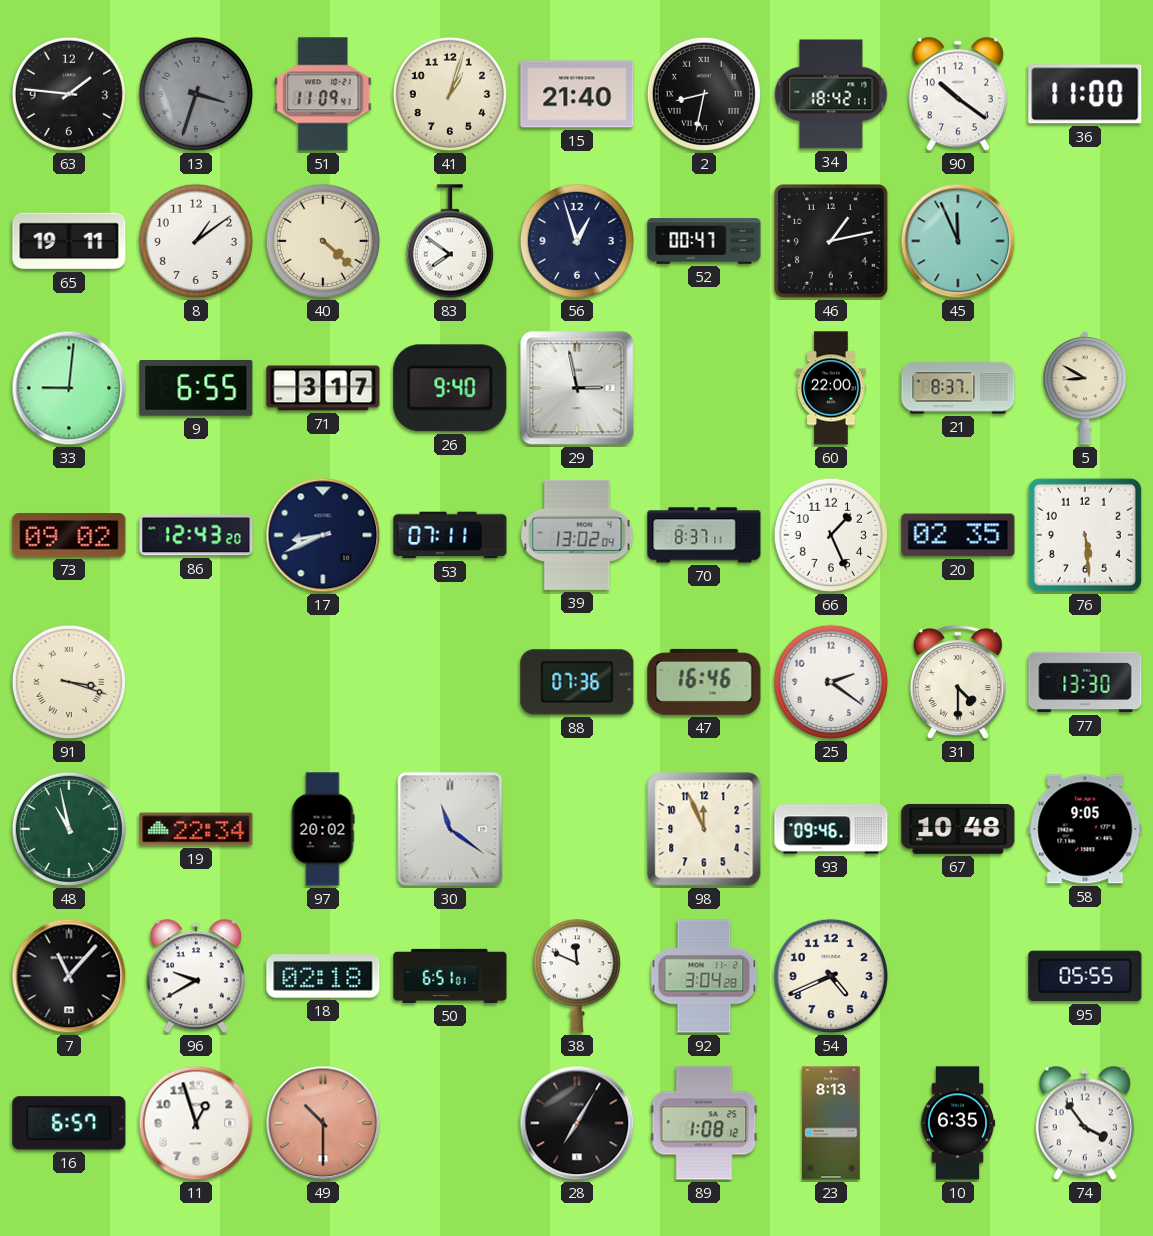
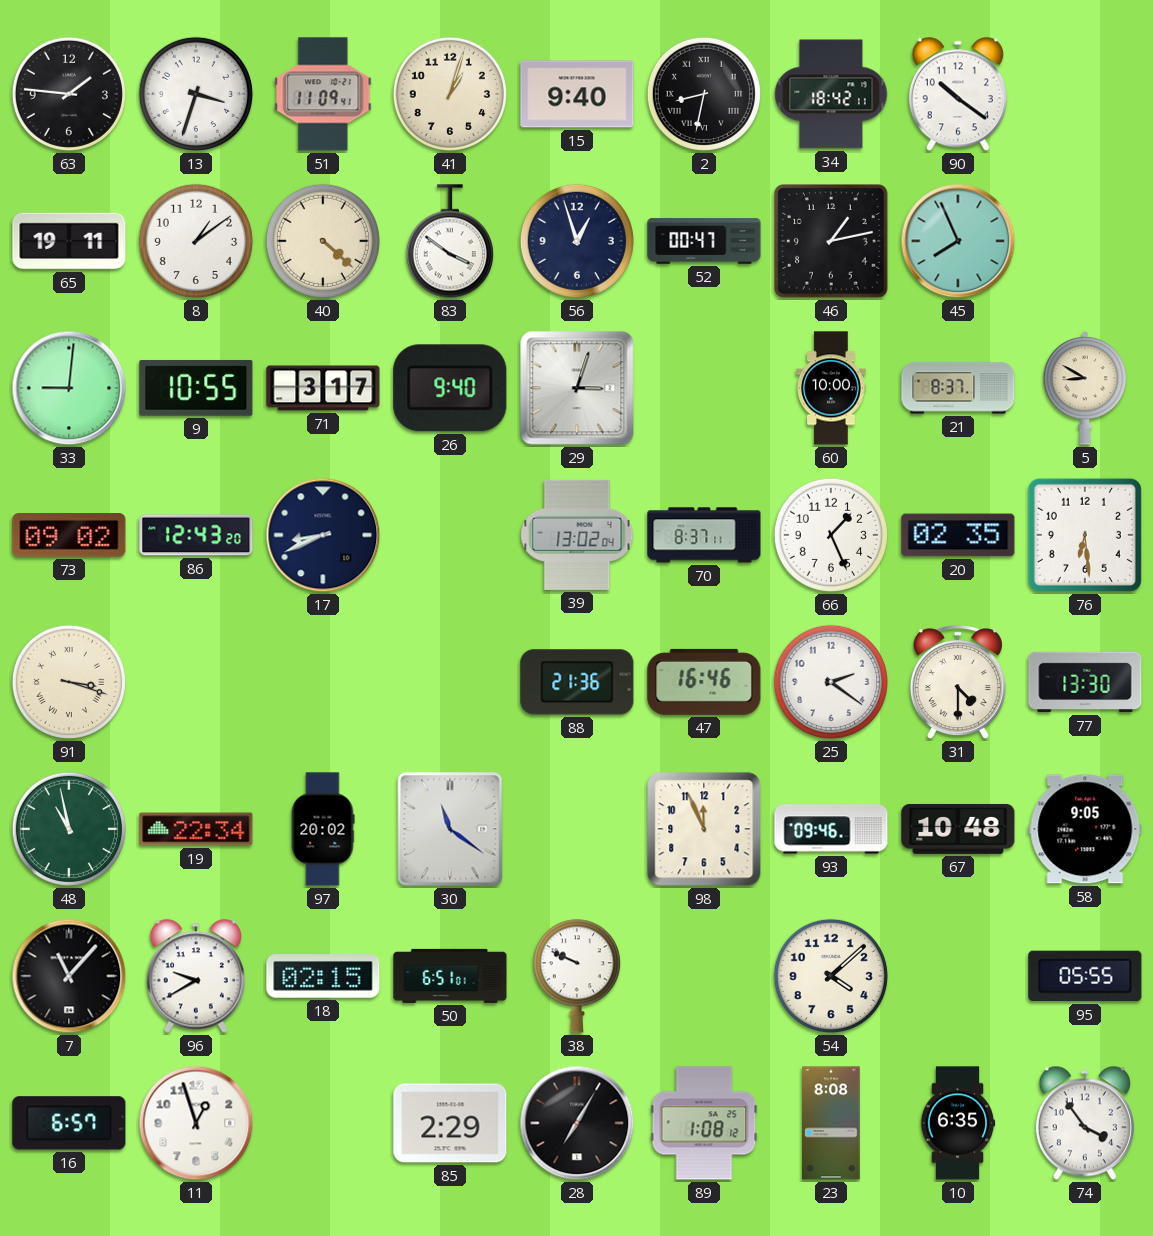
13 dial: grey -> white
15: 21:40 -> 9:40
36: 11:00 -> none
83: 7:51 -> 3:51
45: 11:56 -> 7:56
9: 6:55 -> 10:55
29: 2:58 -> 3:03
60: 22:00 -> 10:00
53: 07:11 -> none
76: 5:29 -> 6:29
88: 07:36 -> 21:36
18: 02:18 -> 02:15
38: 11:49 -> 9:49
92: 3:04 -> none
54: 4:41 -> 4:08
49: 10:30 -> none
85: none -> 2:29
23: 8:13 -> 8:08
